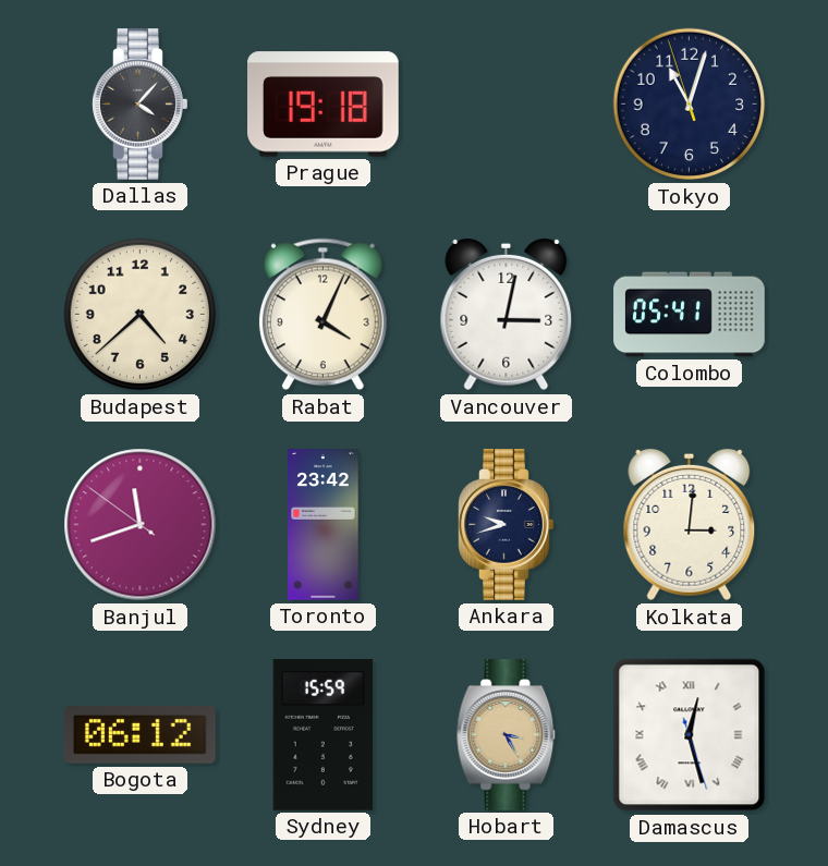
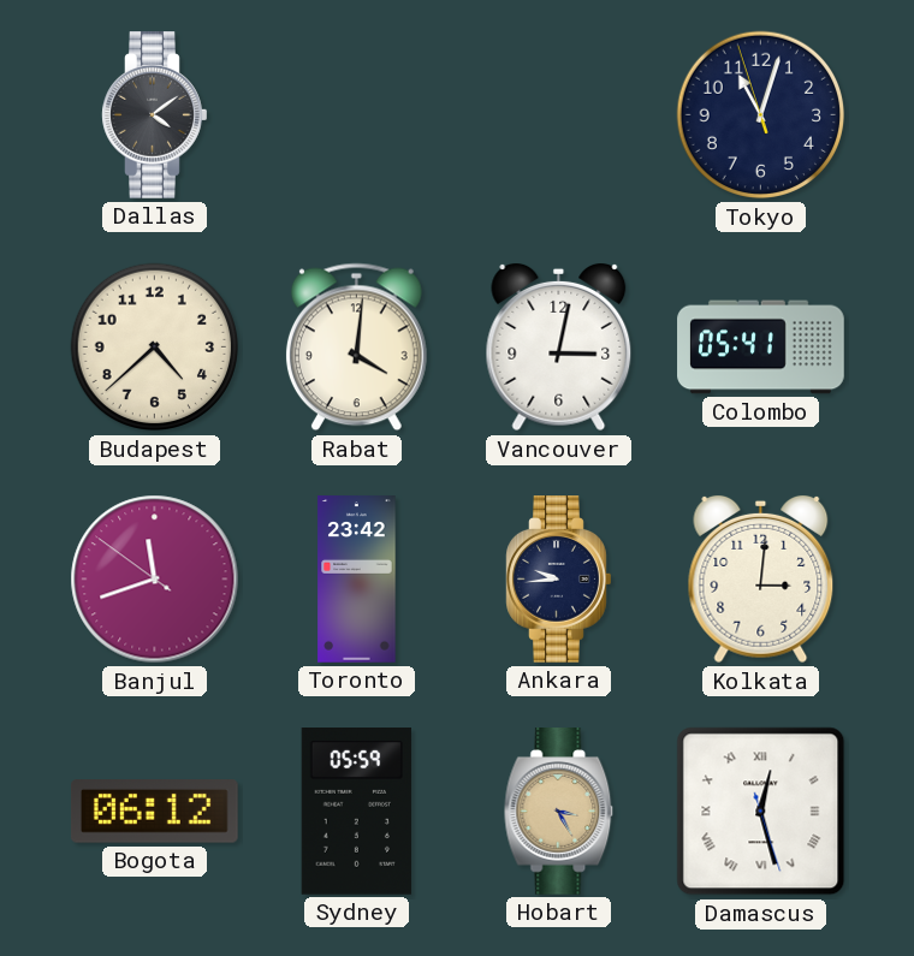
Dallas: 4:07 -> 4:09
Prague: 19:18 -> none
Rabat: 4:04 -> 4:01
Ankara: 9:42 -> 9:44
Sydney: 15:59 -> 05:59
